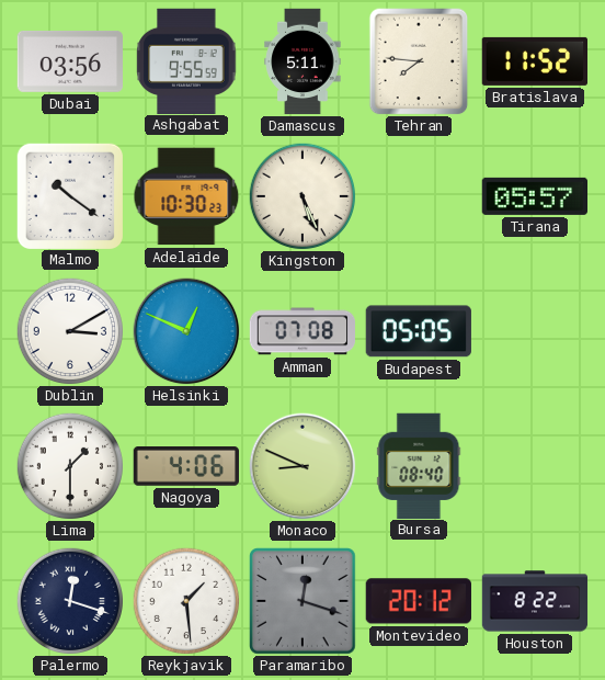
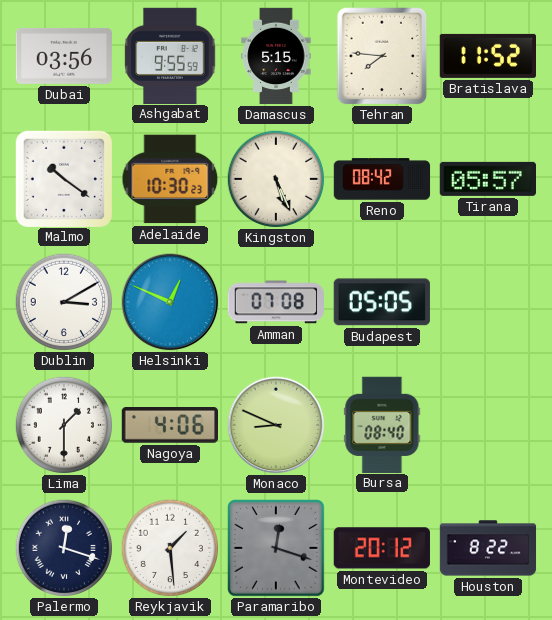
Damascus: 5:11 -> 5:15
Reno: none -> 08:42
